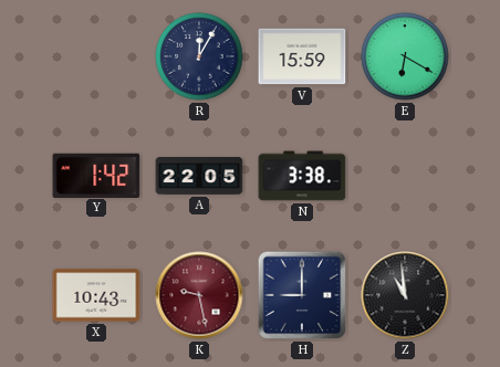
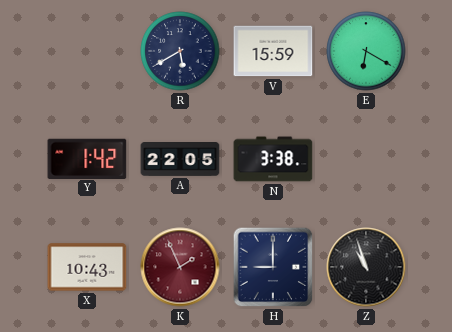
R: 12:05 -> 5:40
K: 9:28 -> 1:56
Z: 10:59 -> 10:57
